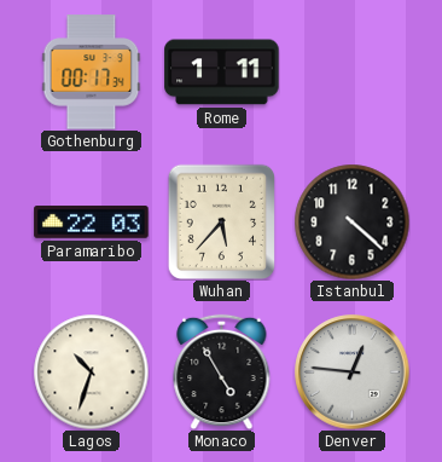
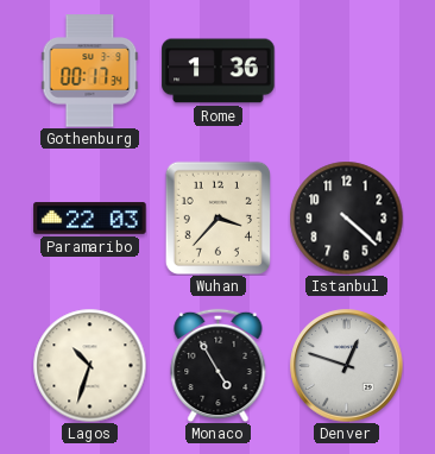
Rome: 1:11 -> 1:36
Wuhan: 5:37 -> 3:37
Denver: 12:46 -> 12:48
